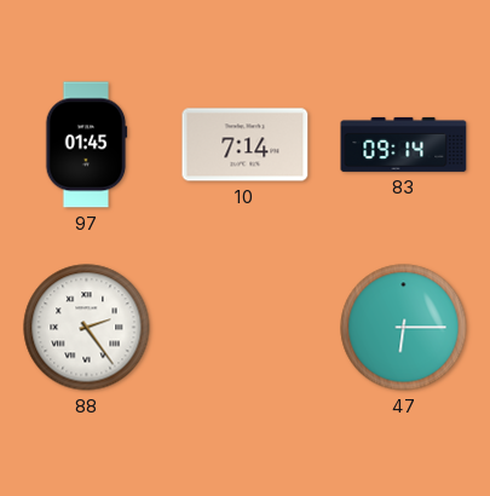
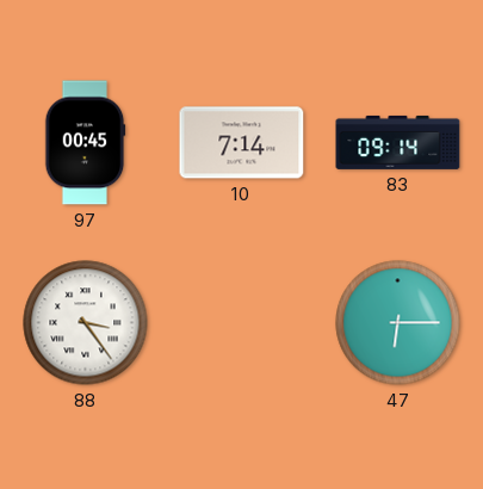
97: 01:45 -> 00:45
88: 2:24 -> 3:24
